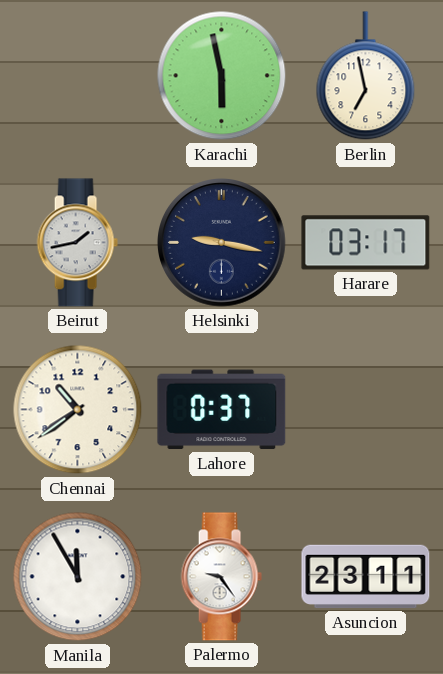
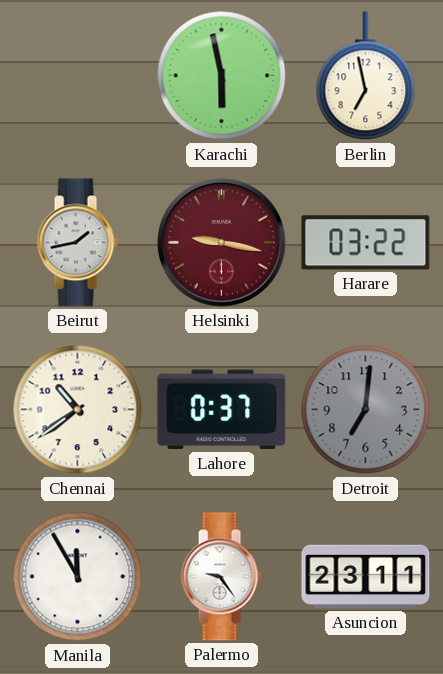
Helsinki dial: navy -> burgundy
Harare: 03:17 -> 03:22
Detroit: none -> 7:01
